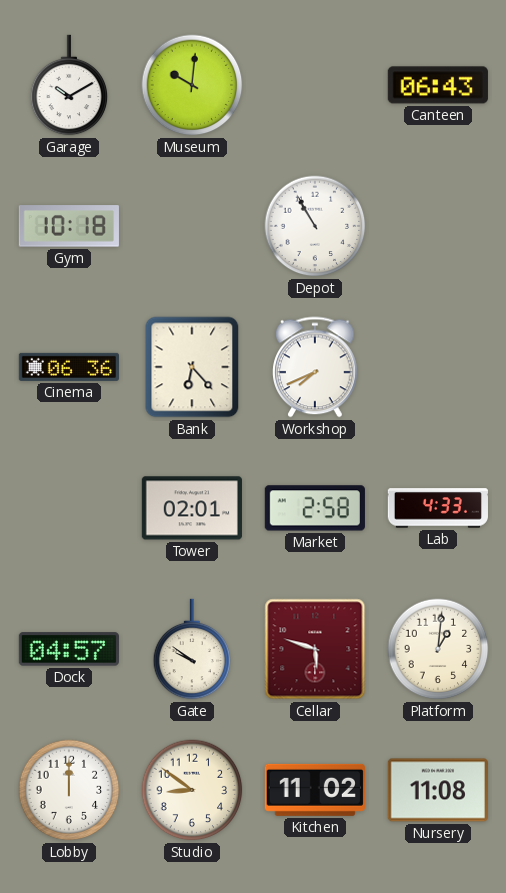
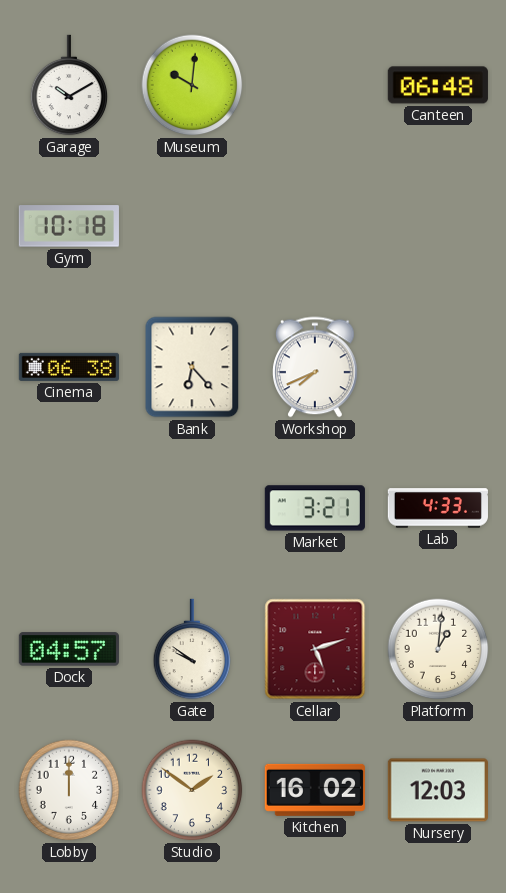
Canteen: 06:43 -> 06:48
Depot: 10:55 -> none
Cinema: 06:36 -> 06:38
Tower: 02:01 -> none
Market: 2:58 -> 3:21
Cellar: 5:48 -> 5:12
Studio: 8:51 -> 1:51
Kitchen: 11:02 -> 16:02
Nursery: 11:08 -> 12:03
